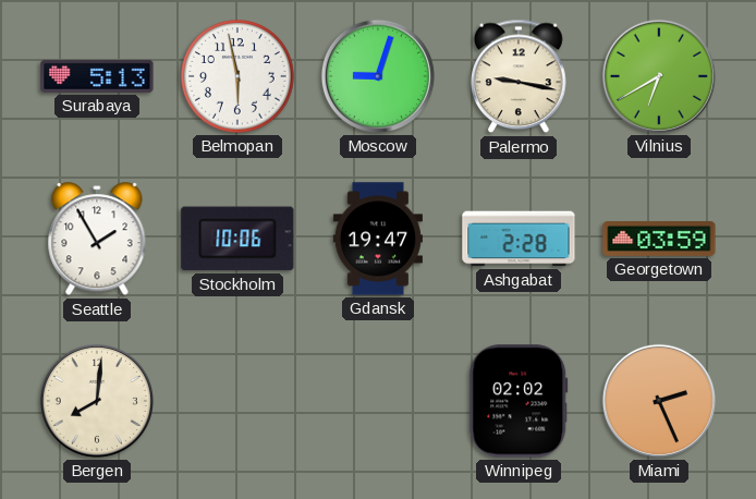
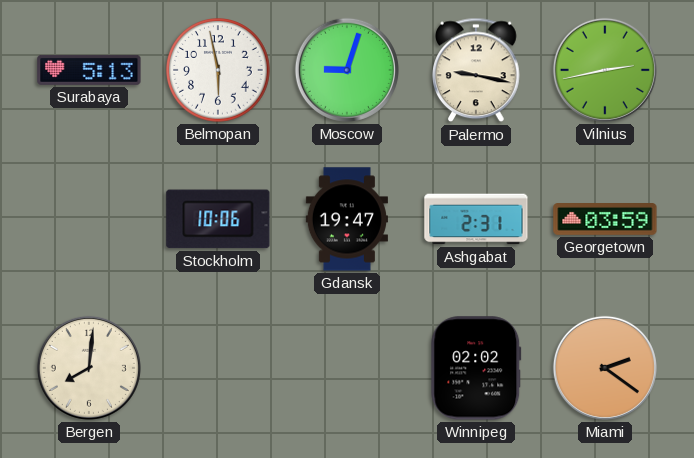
Vilnius: 6:40 -> 2:43
Seattle: 1:55 -> none
Ashgabat: 2:28 -> 2:31
Miami: 2:26 -> 2:21
